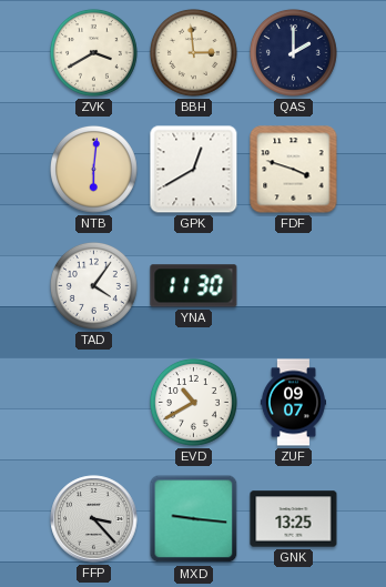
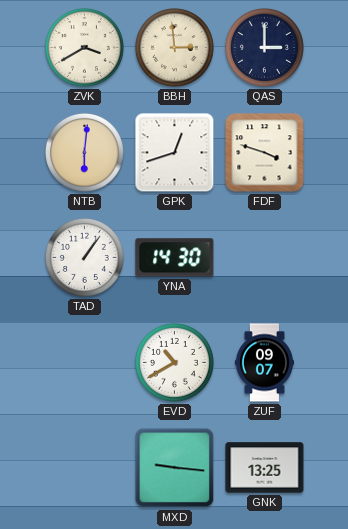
QAS: 2:00 -> 3:00
GPK: 12:40 -> 12:42
TAD: 4:06 -> 1:06
YNA: 11:30 -> 14:30
FFP: 3:23 -> none
